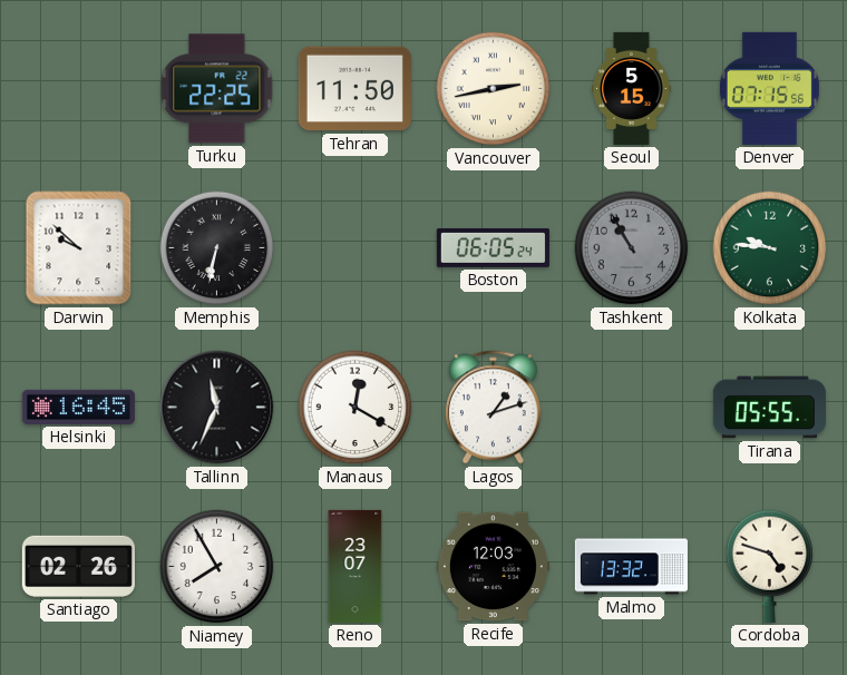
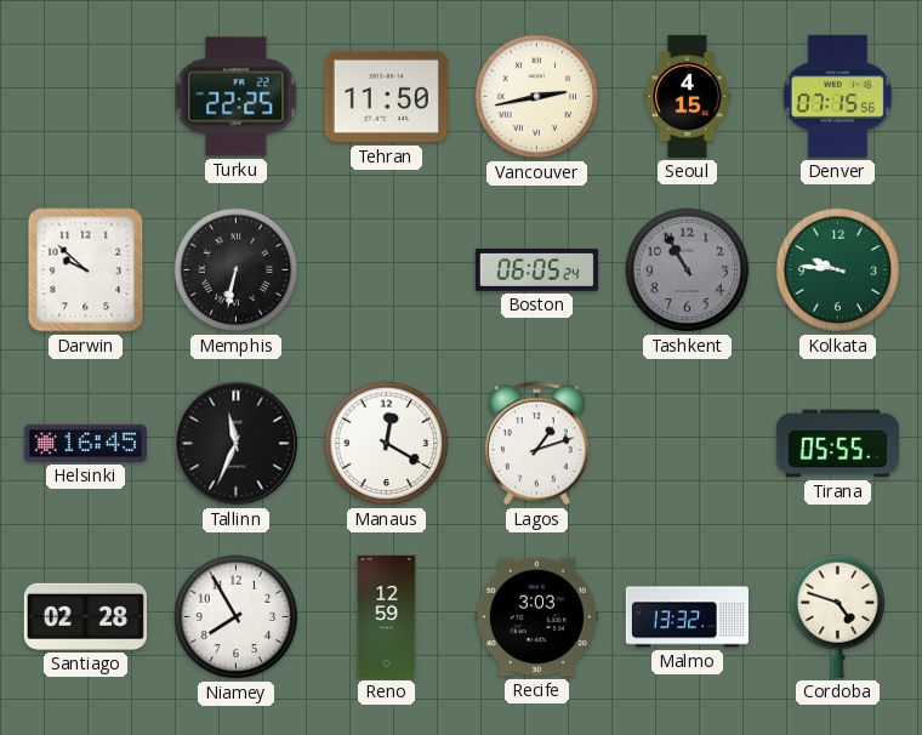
Seoul: 5:15 -> 4:15
Santiago: 02:26 -> 02:28
Reno: 23:07 -> 12:59
Recife: 12:03 -> 3:03
